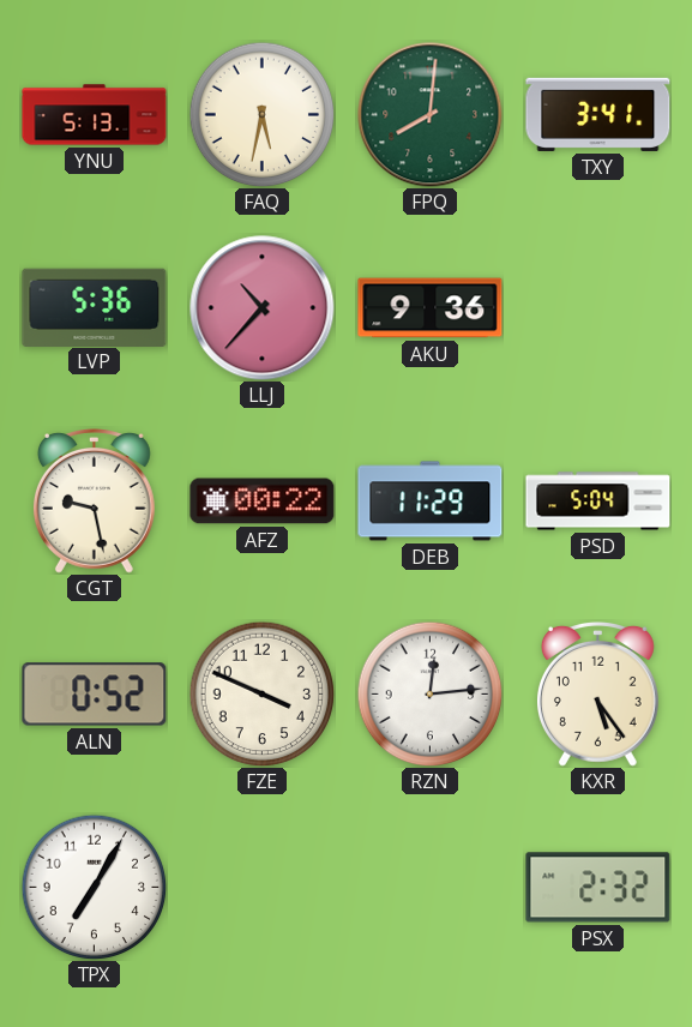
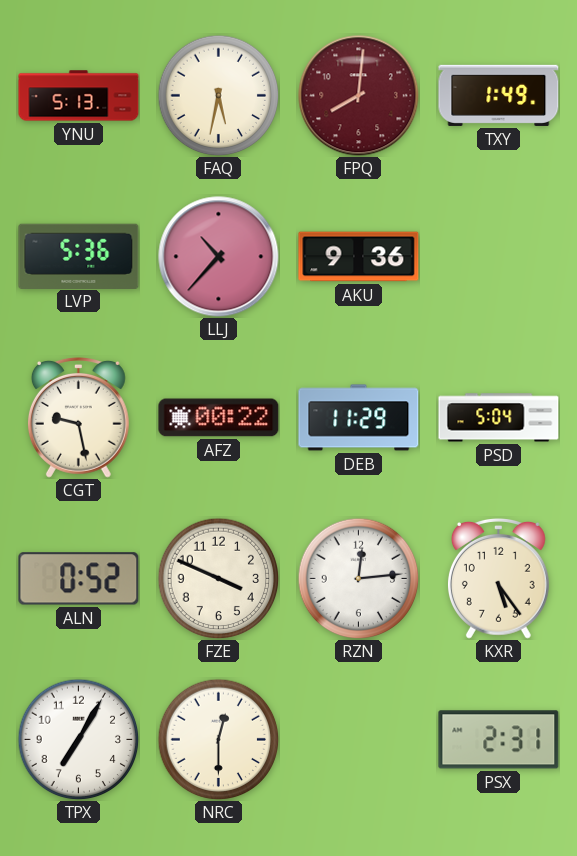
FPQ dial: green -> burgundy
TXY: 3:41 -> 1:49
NRC: none -> 12:30
PSX: 2:32 -> 2:31
